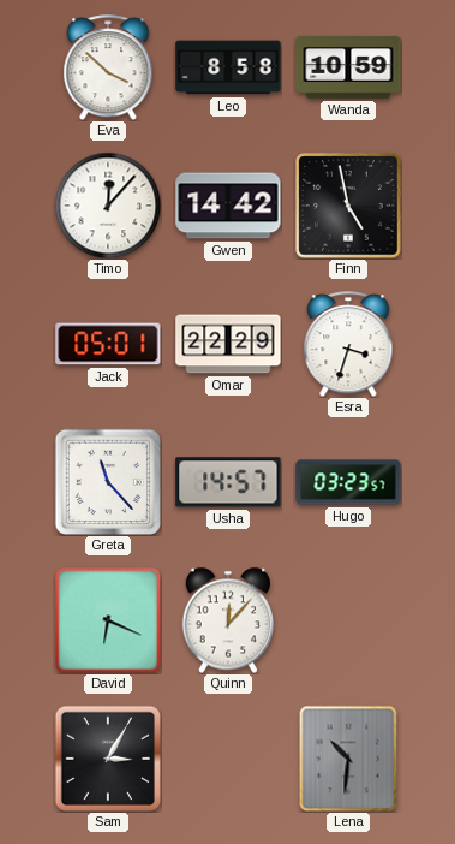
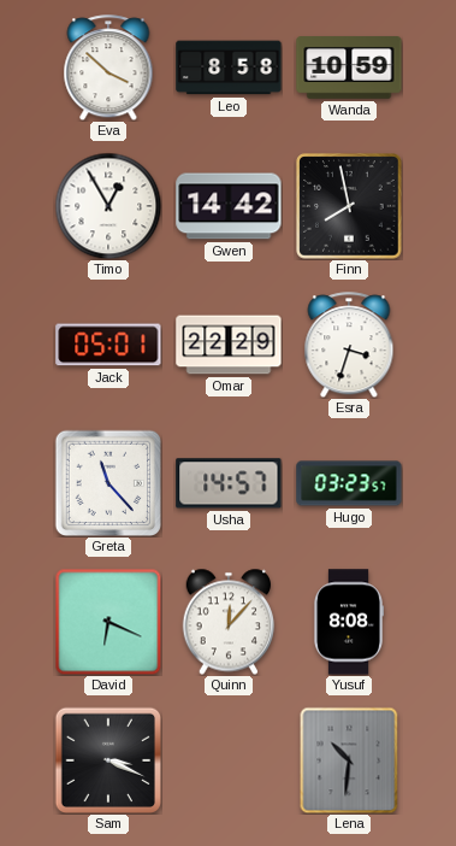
Timo: 12:07 -> 12:55
Finn: 4:58 -> 7:58
Yusuf: none -> 8:08
Sam: 3:05 -> 3:19
